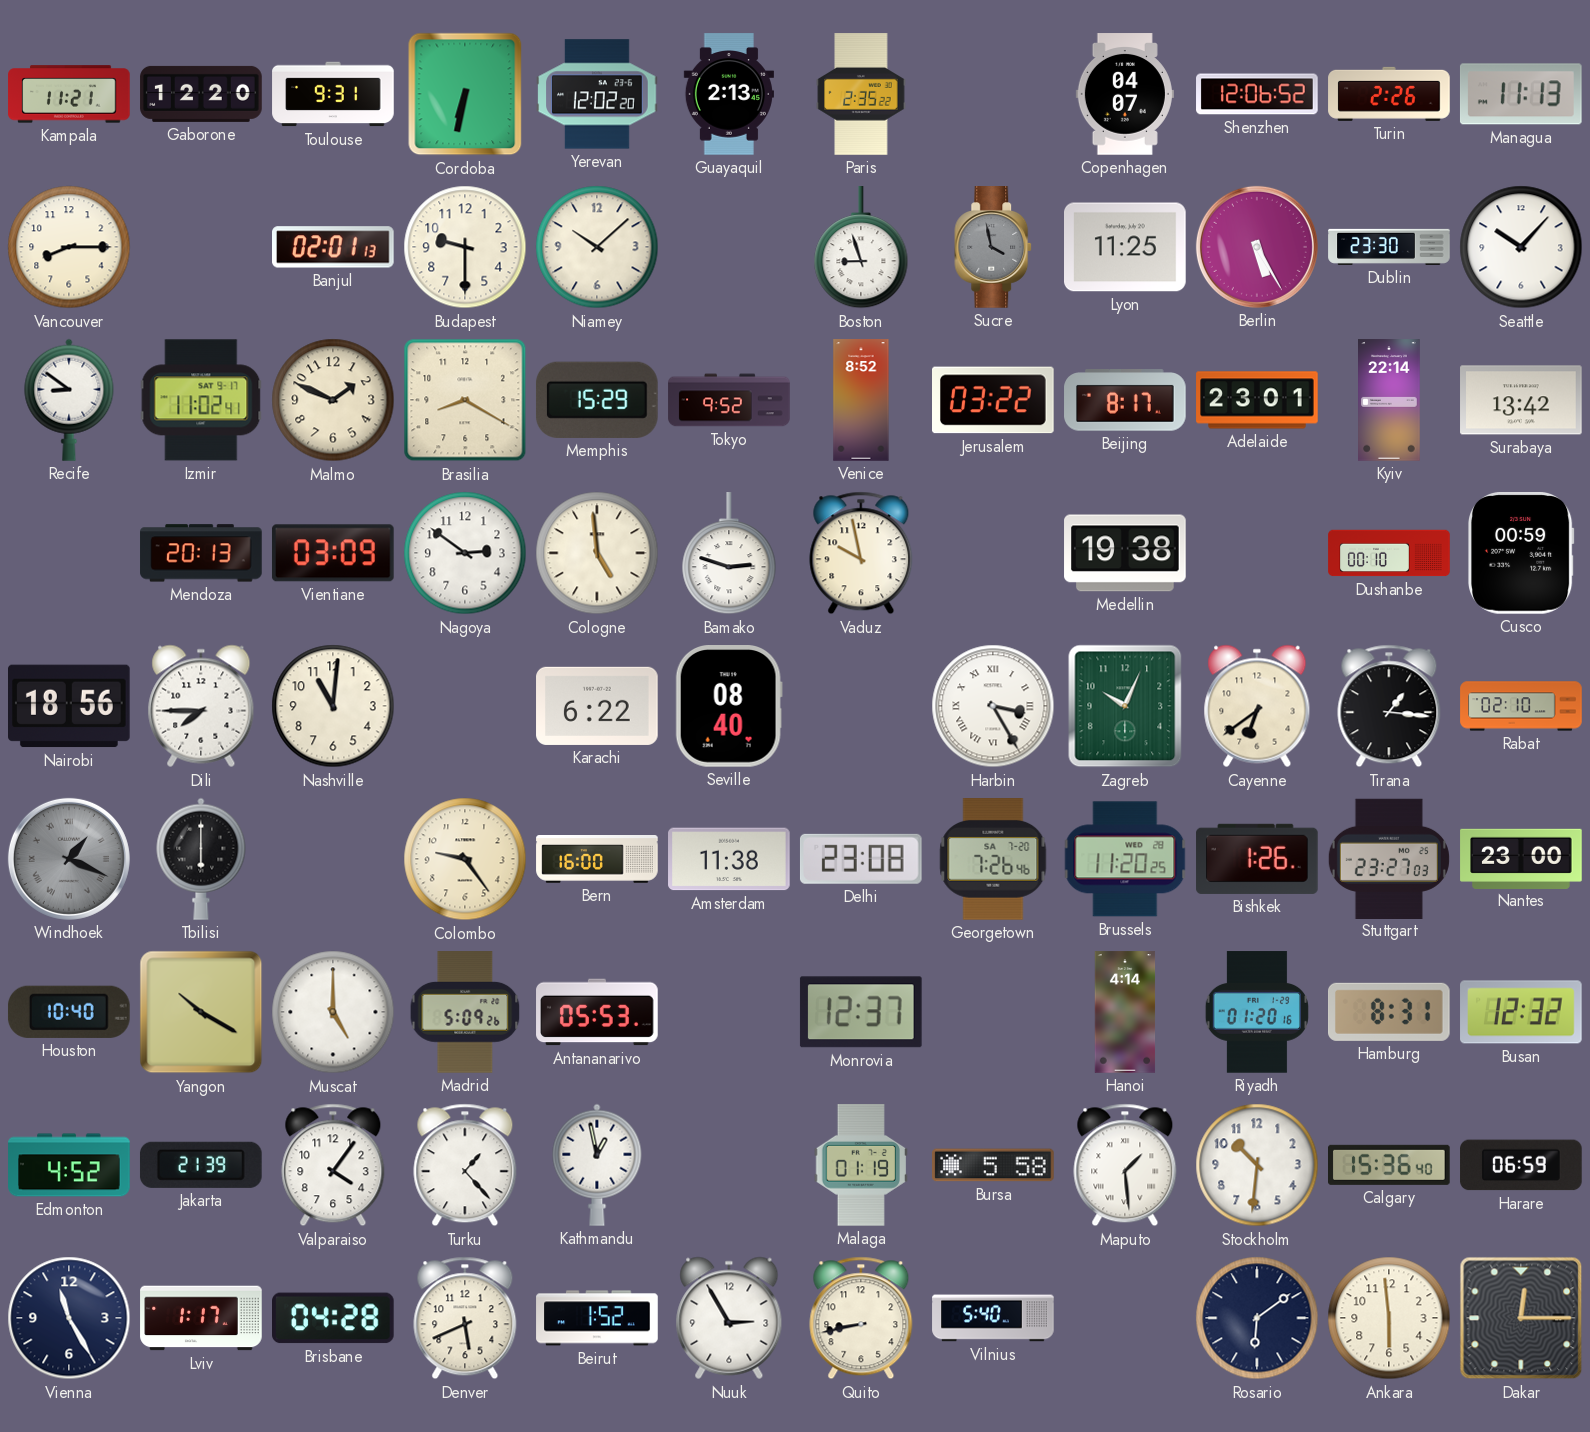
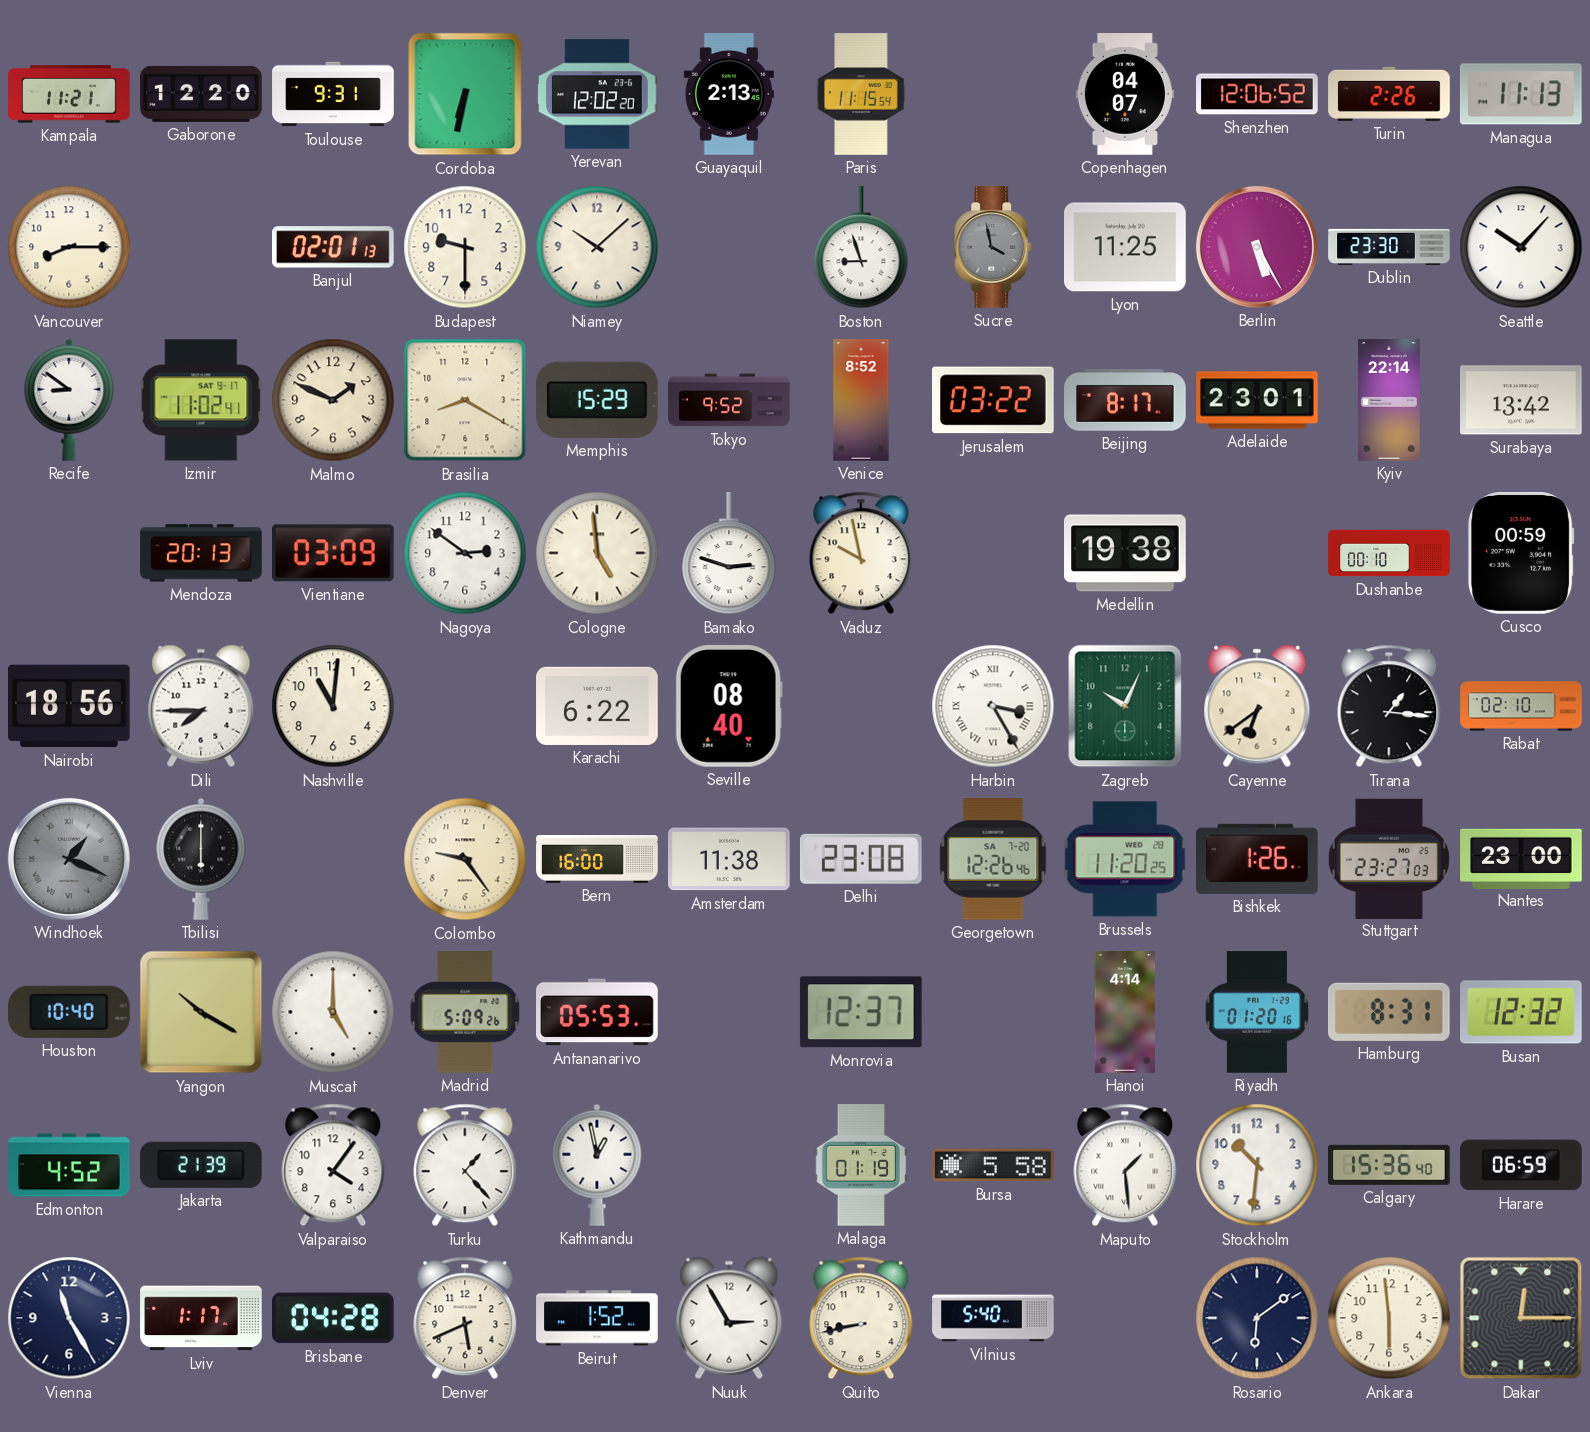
Paris: 2:35 -> 11:15
Georgetown: 7:26 -> 12:26
